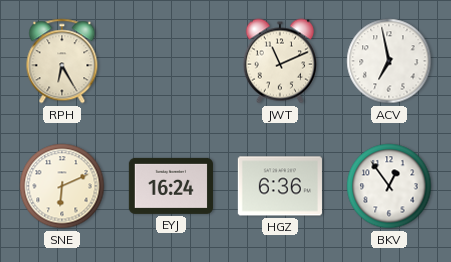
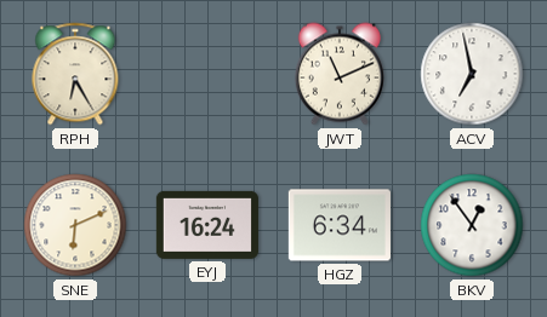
HGZ: 6:36 -> 6:34
